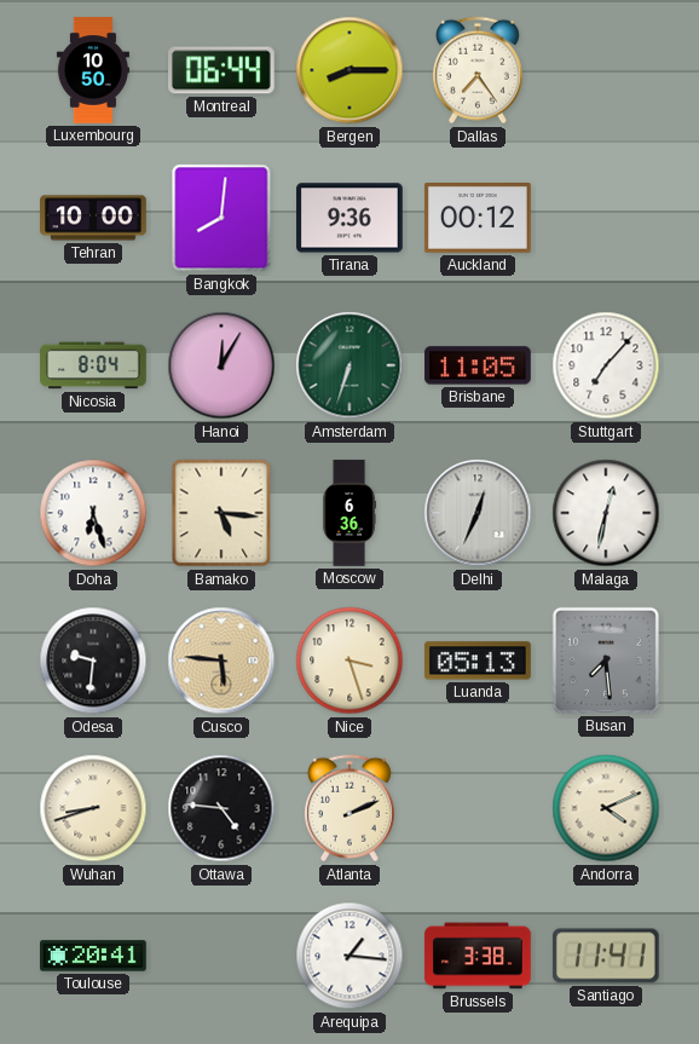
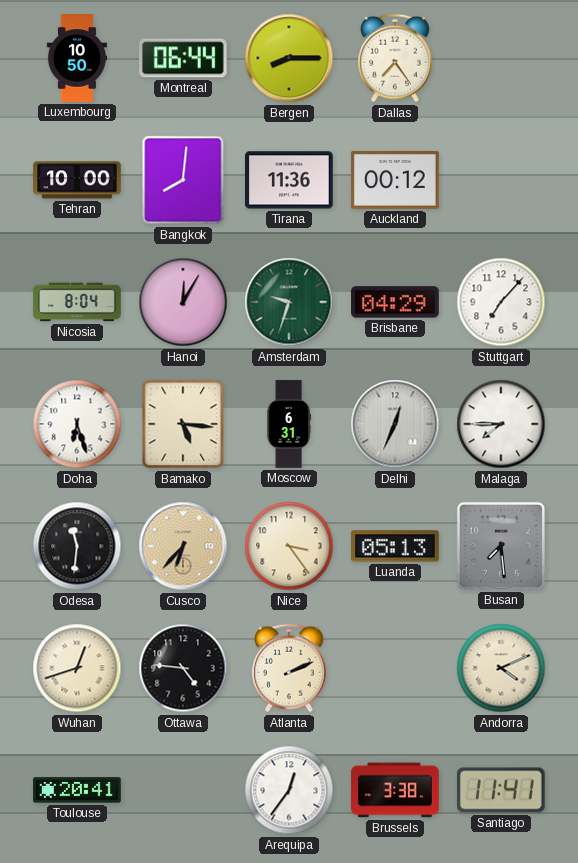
Tirana: 9:36 -> 11:36
Amsterdam: 6:33 -> 9:33
Brisbane: 11:05 -> 04:29
Moscow: 6:36 -> 6:31
Malaga: 12:32 -> 7:45
Odesa: 9:31 -> 11:31
Cusco: 5:46 -> 6:37
Nice: 3:27 -> 3:24
Wuhan: 8:42 -> 12:42
Arequipa: 1:16 -> 12:36
